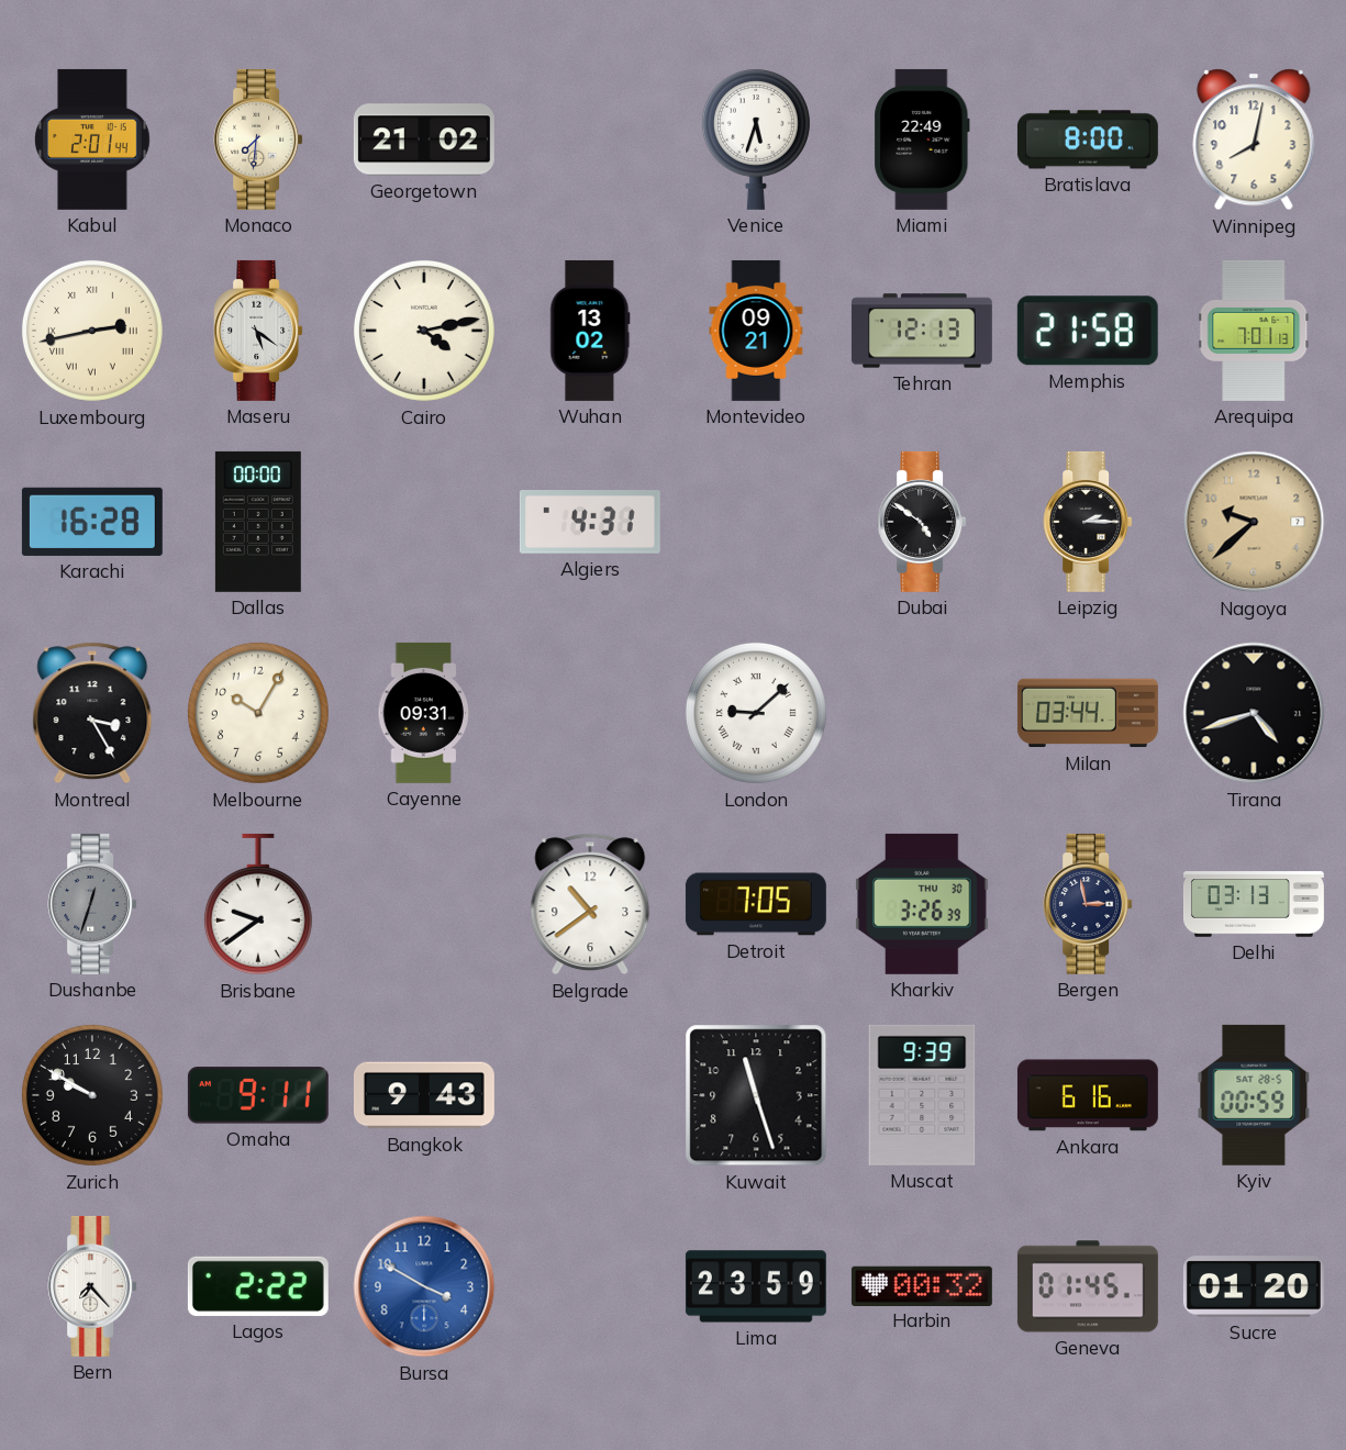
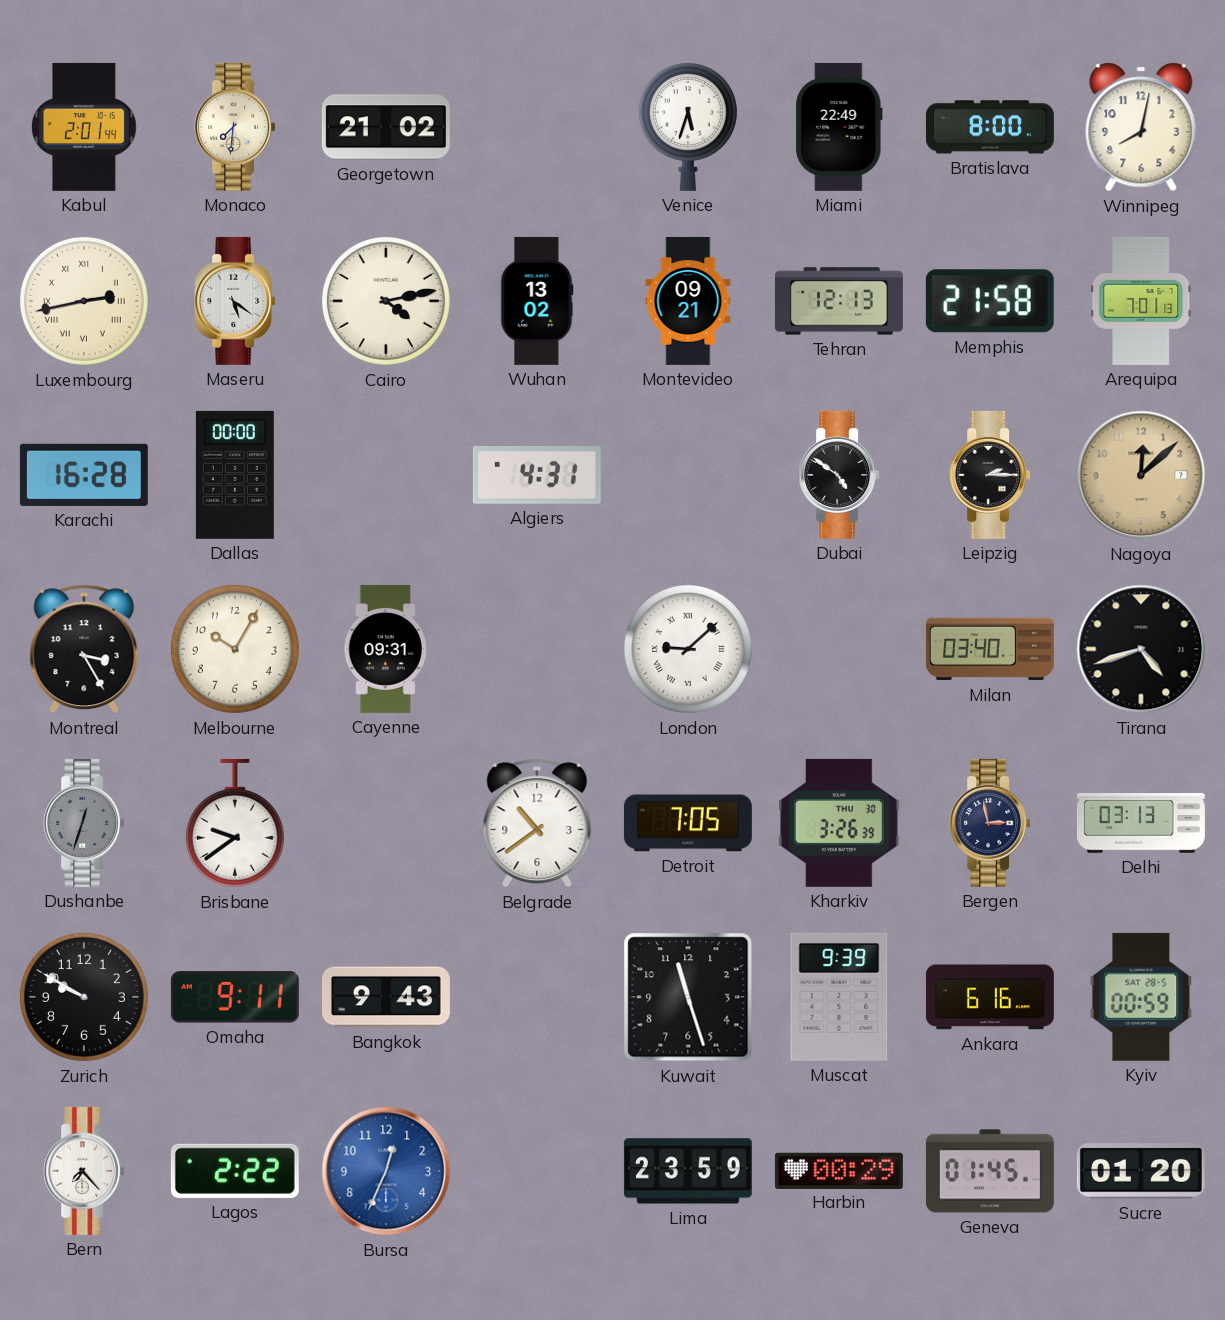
Nagoya: 9:38 -> 12:08
Milan: 03:44 -> 03:40
Bursa: 3:50 -> 12:34
Harbin: 00:32 -> 00:29
